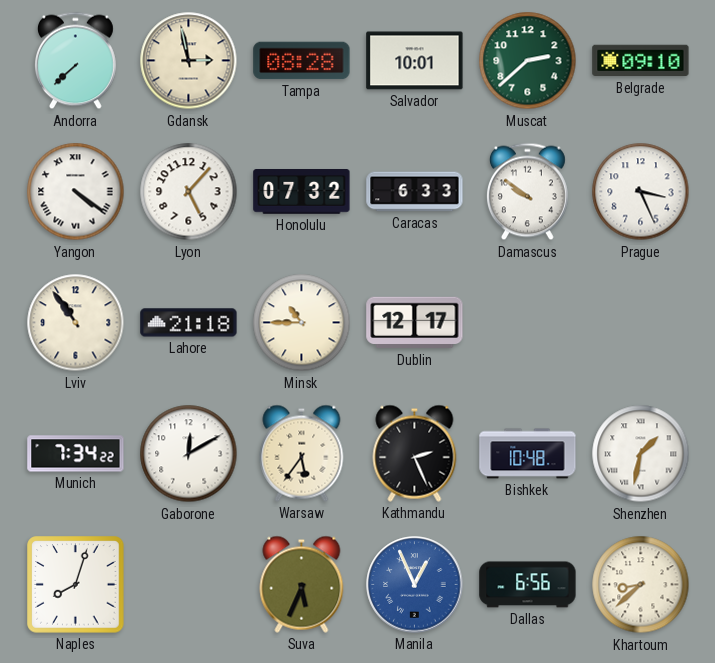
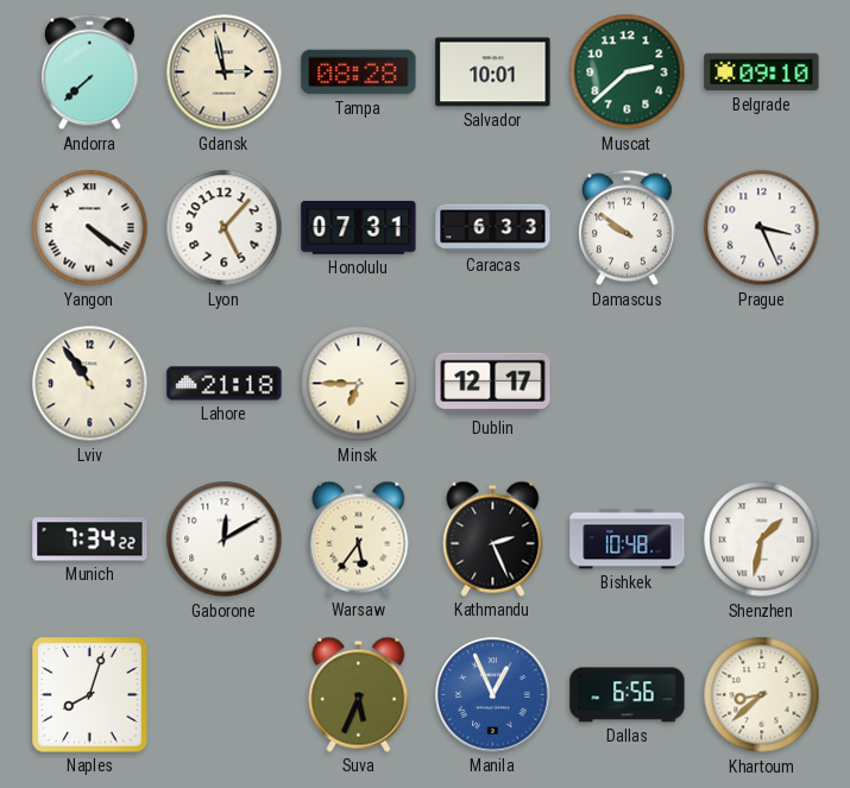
Honolulu: 07:32 -> 07:31
Minsk: 10:45 -> 6:45
